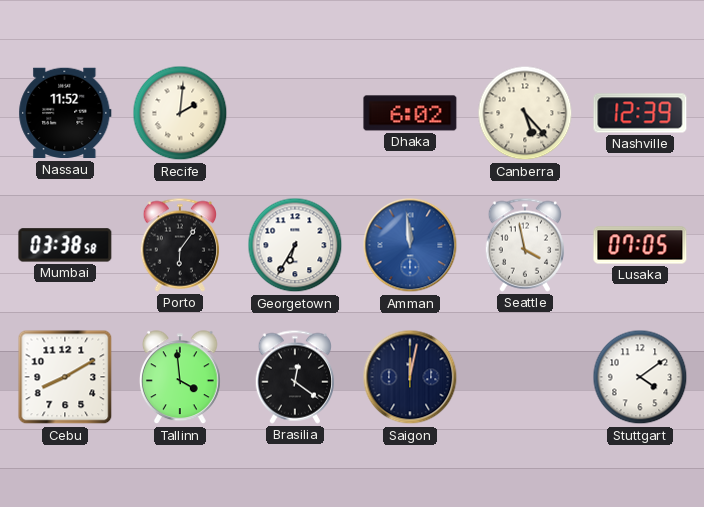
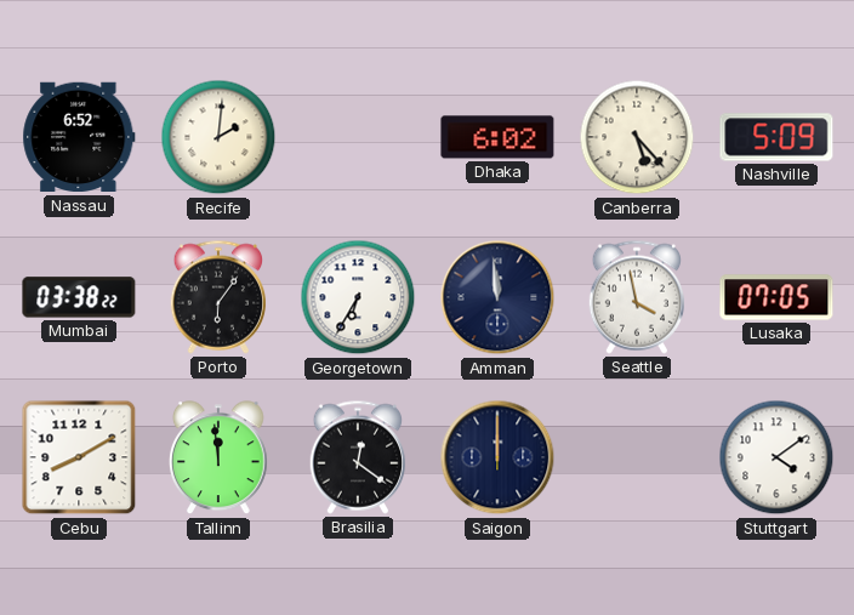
Nassau: 11:52 -> 6:52
Nashville: 12:39 -> 5:09
Mumbai: 03:38:58 -> 03:38:22
Amman dial: blue -> navy
Tallinn: 3:59 -> 11:59
Saigon: 12:02 -> 12:00
